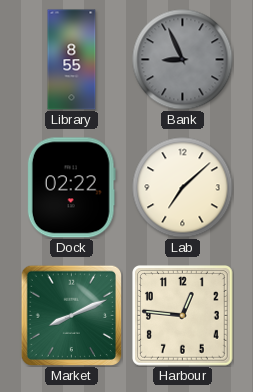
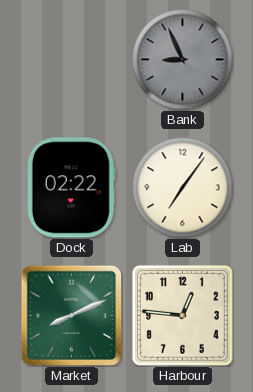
Library: 8:55 -> none
Lab: 7:08 -> 7:06
